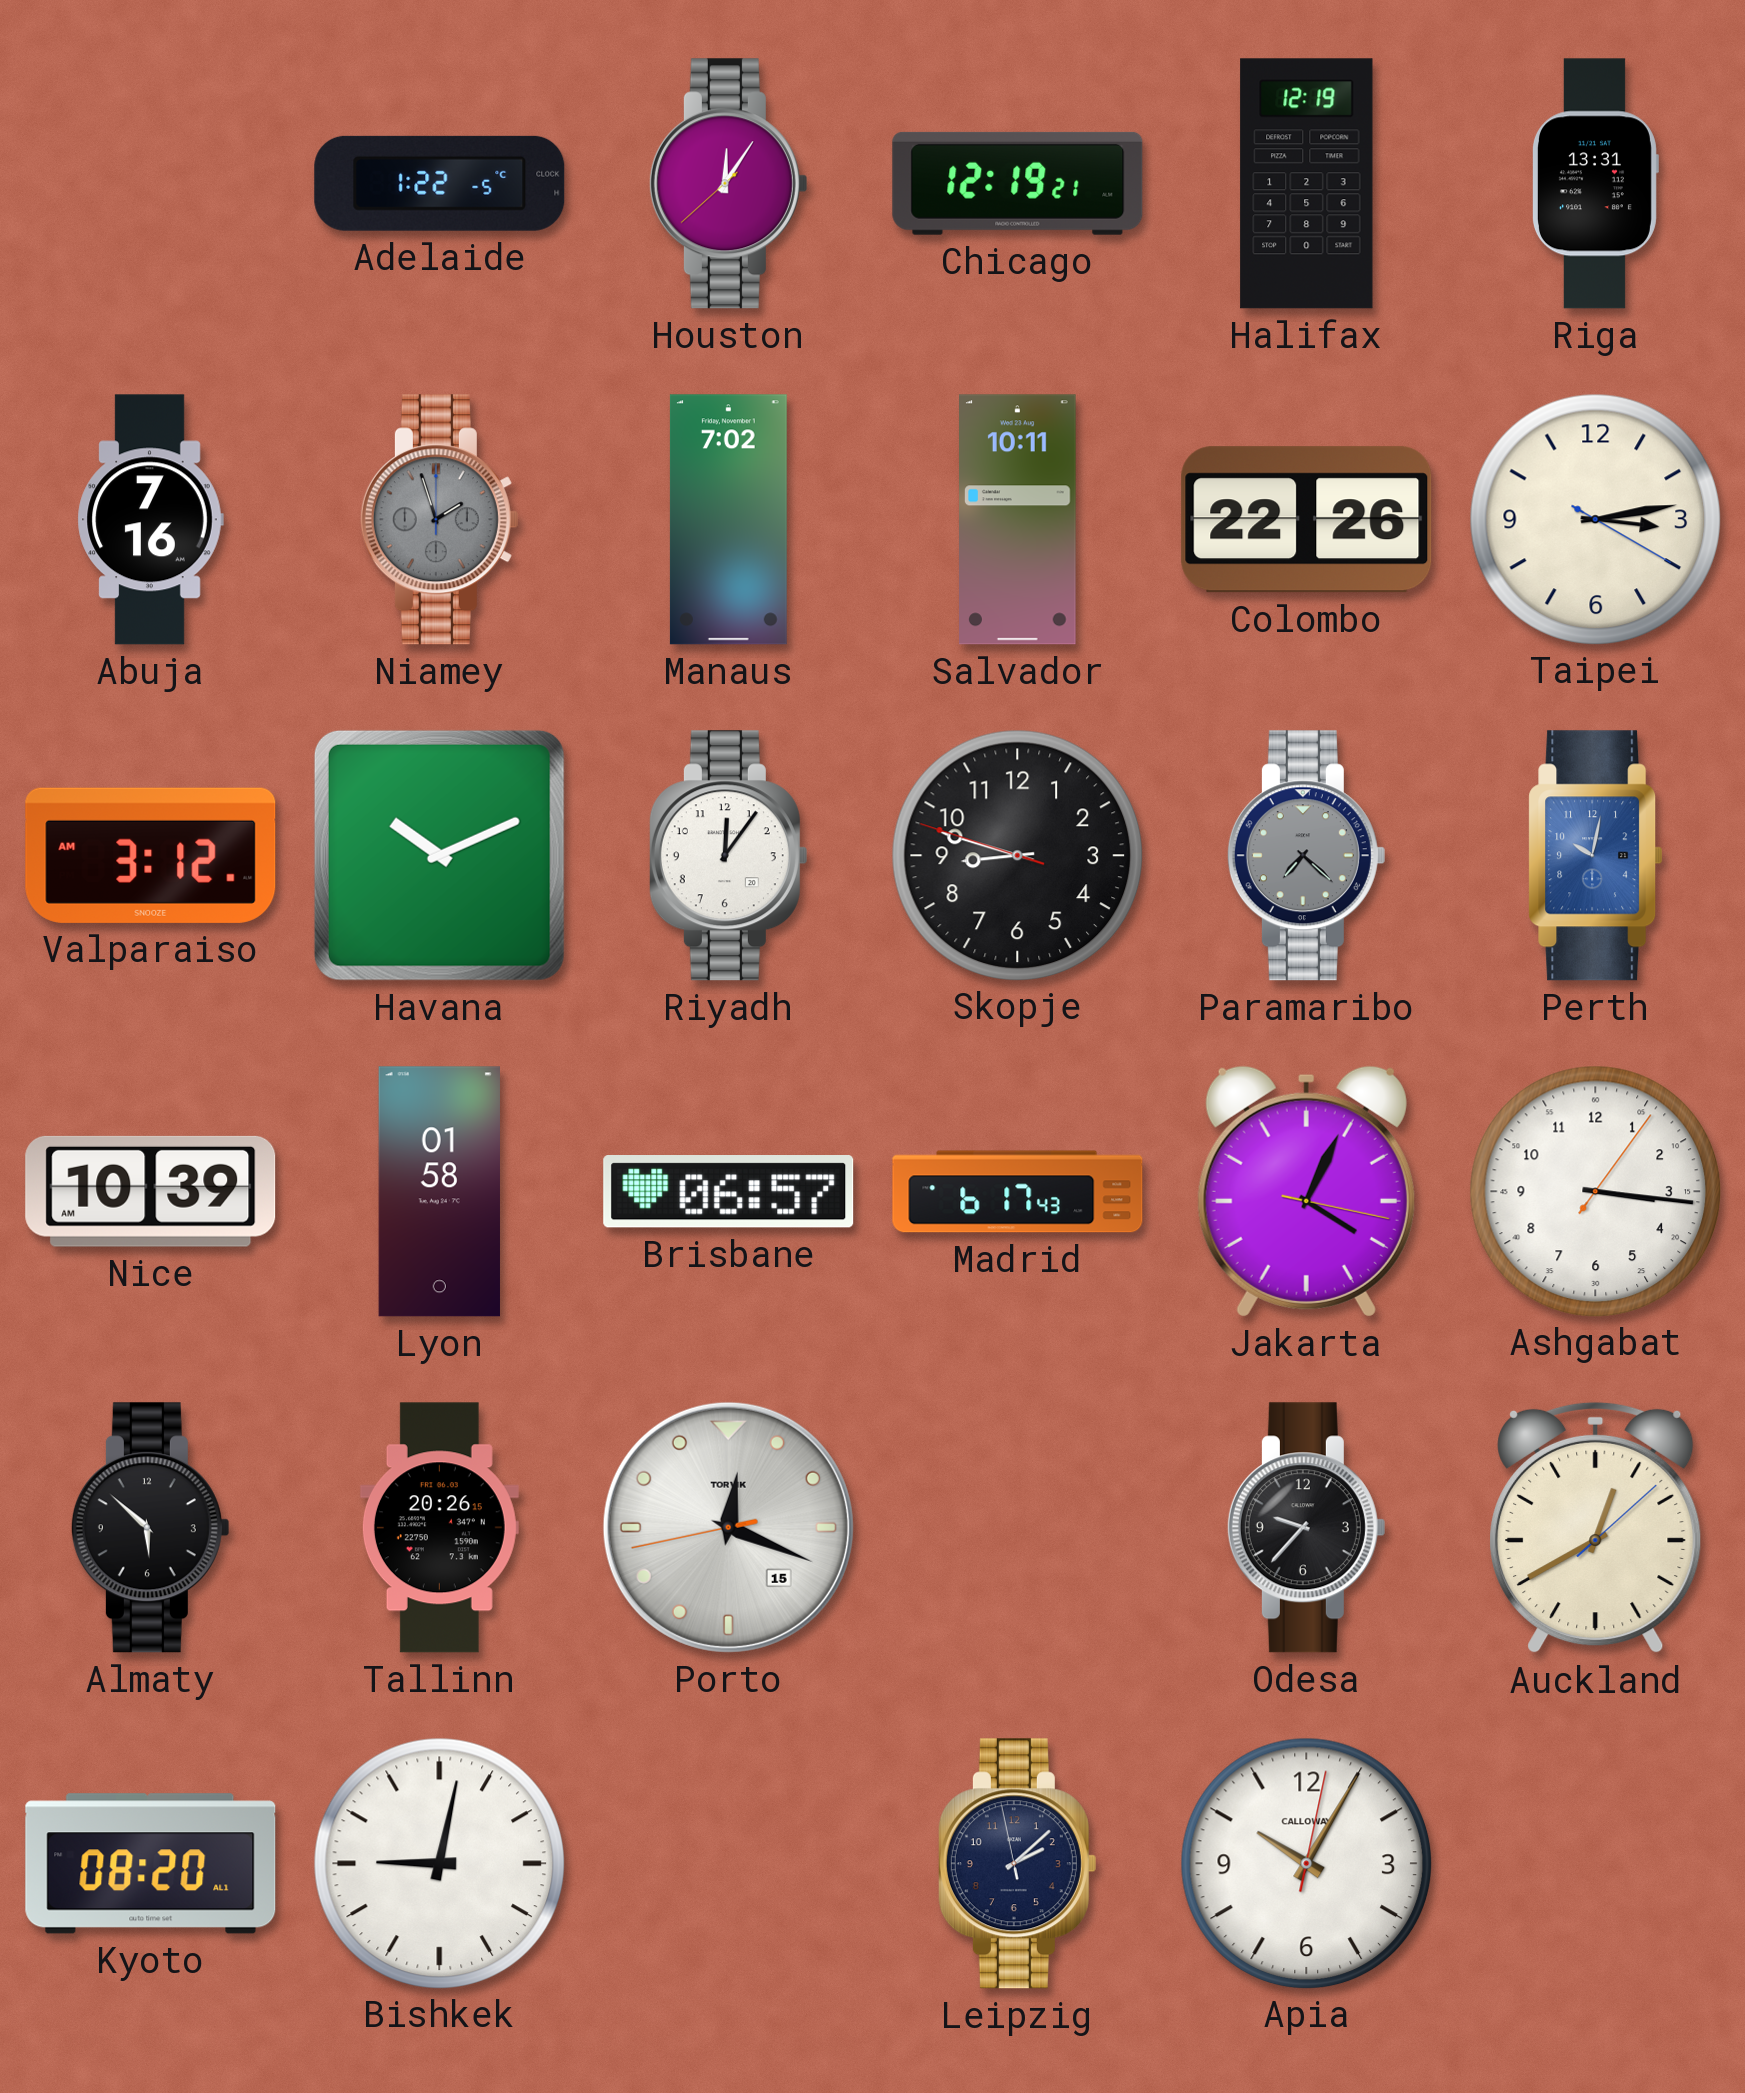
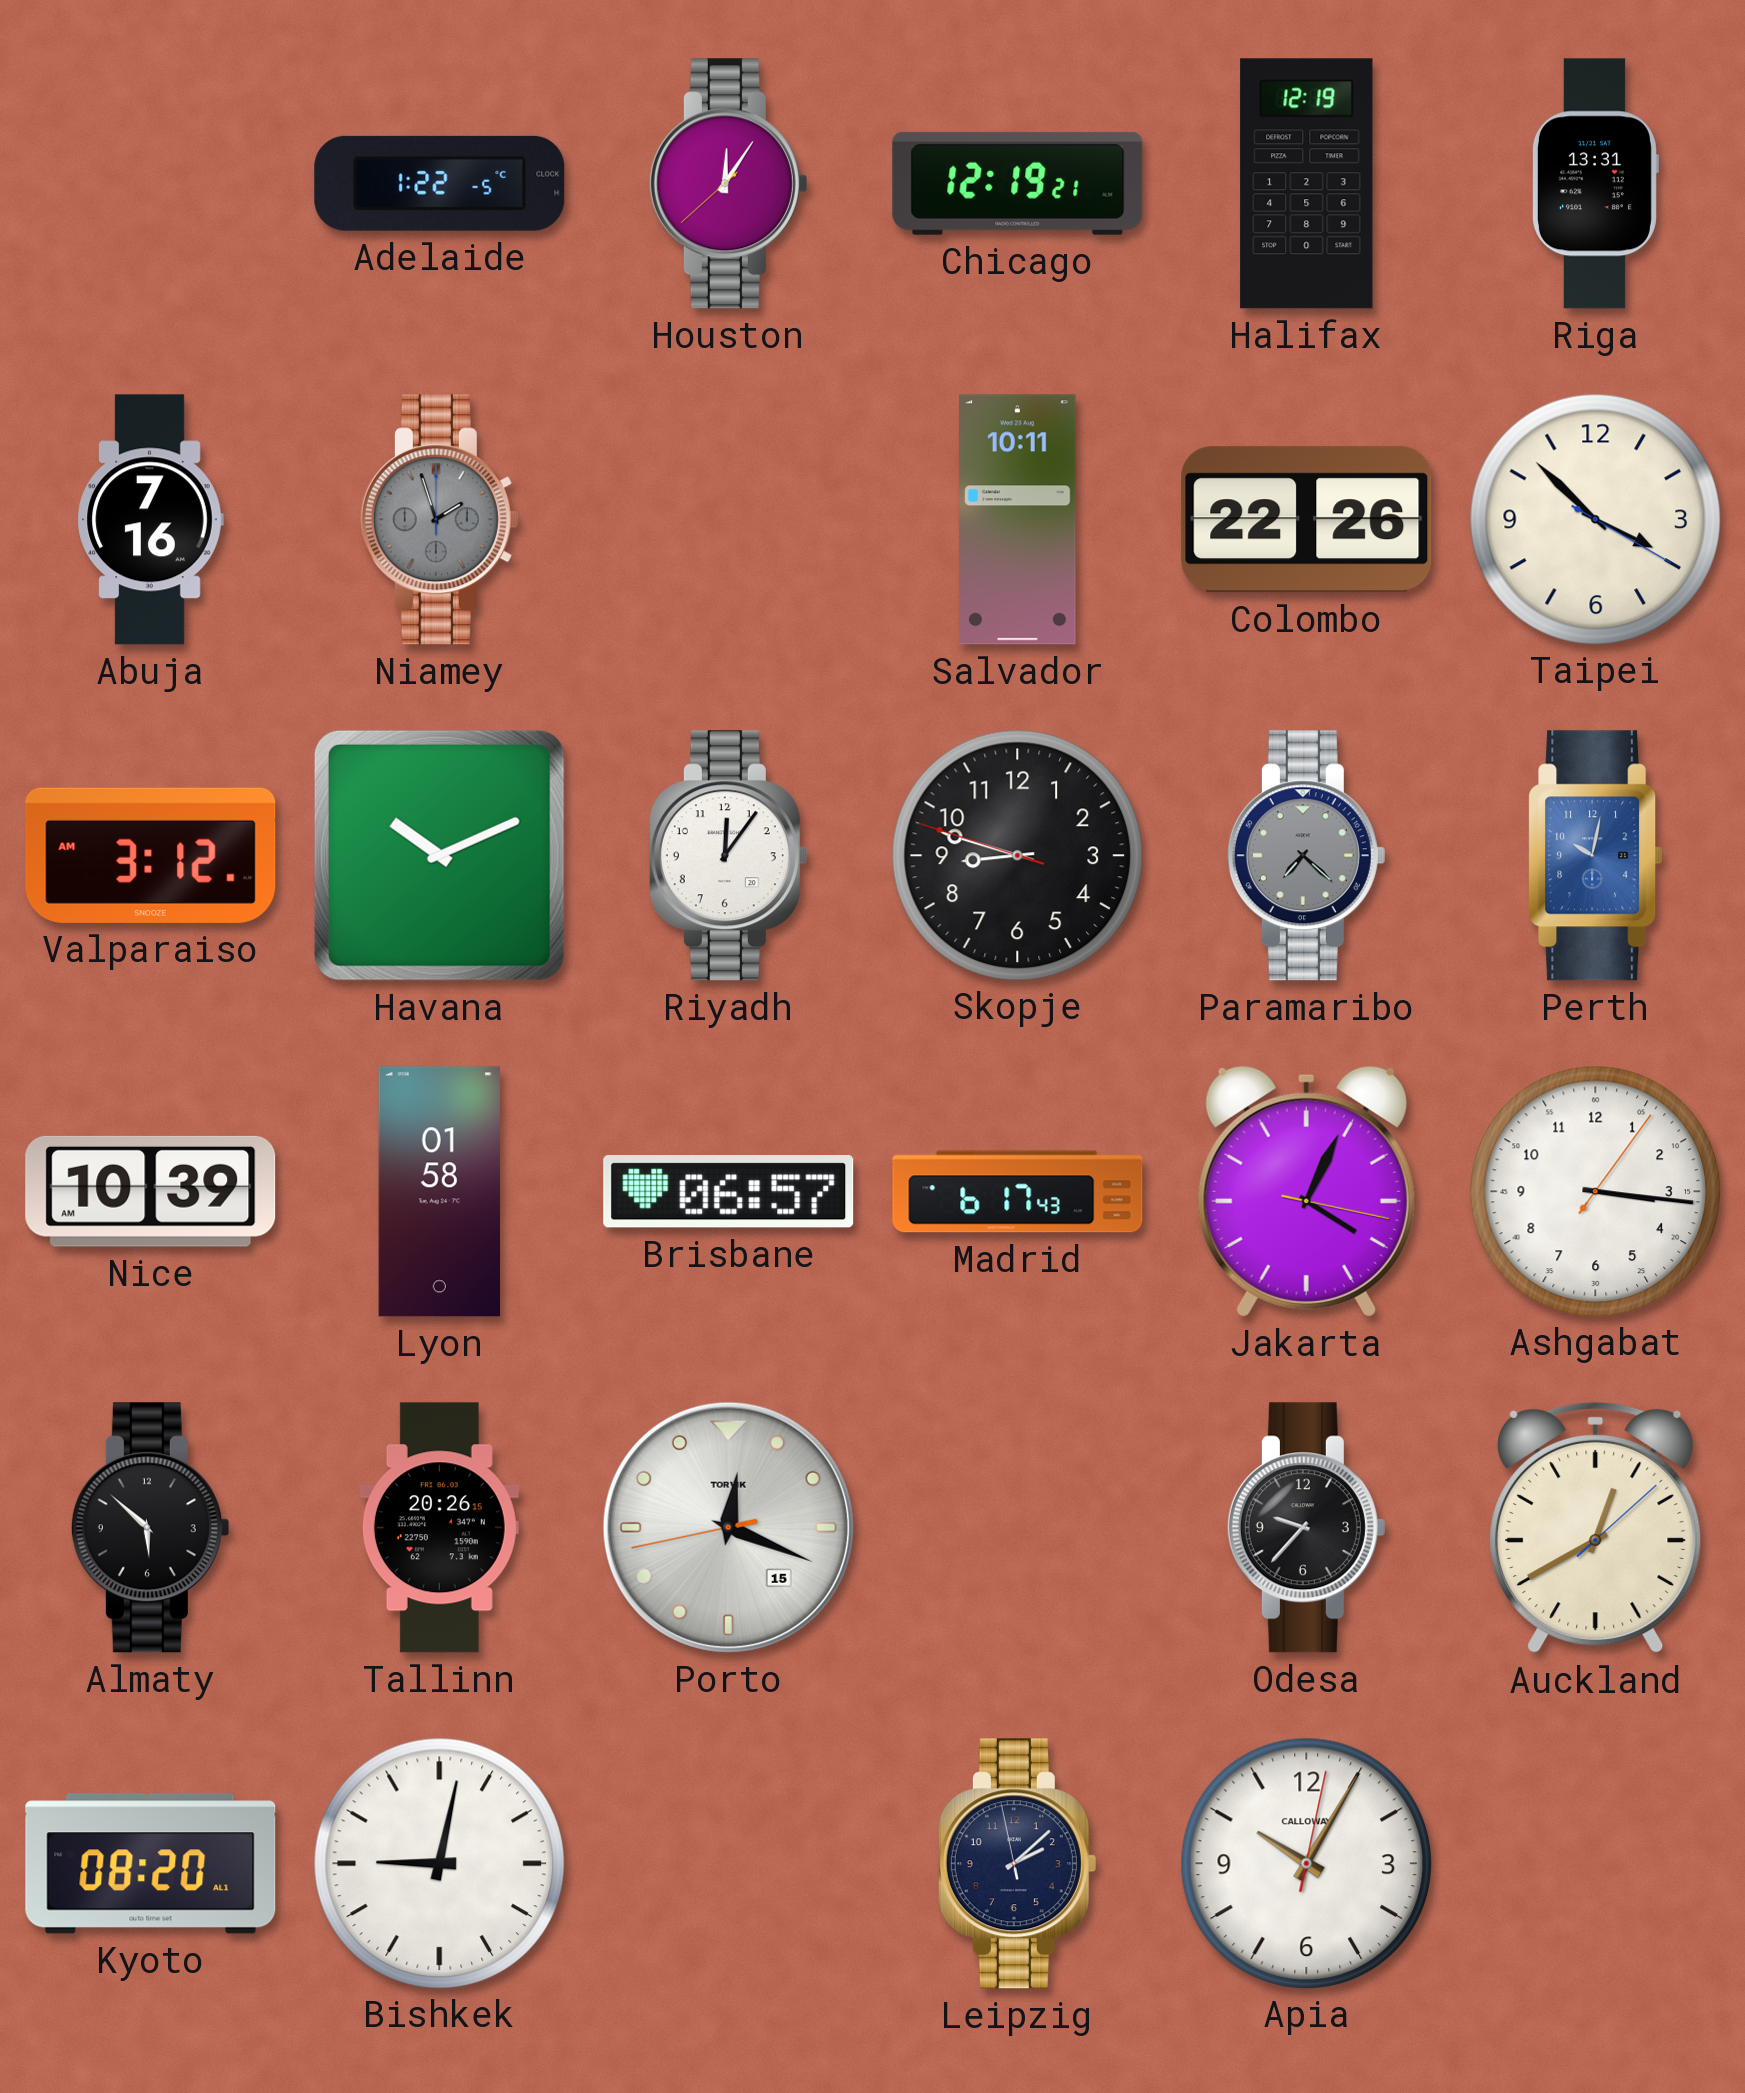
Manaus: 7:02 -> none
Taipei: 3:13 -> 3:52
